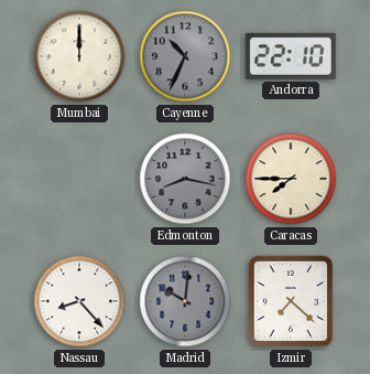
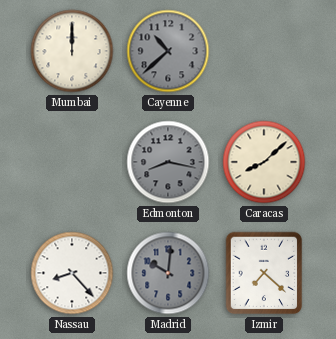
Cayenne: 10:34 -> 10:38
Andorra: 22:10 -> none
Caracas: 7:45 -> 8:08
